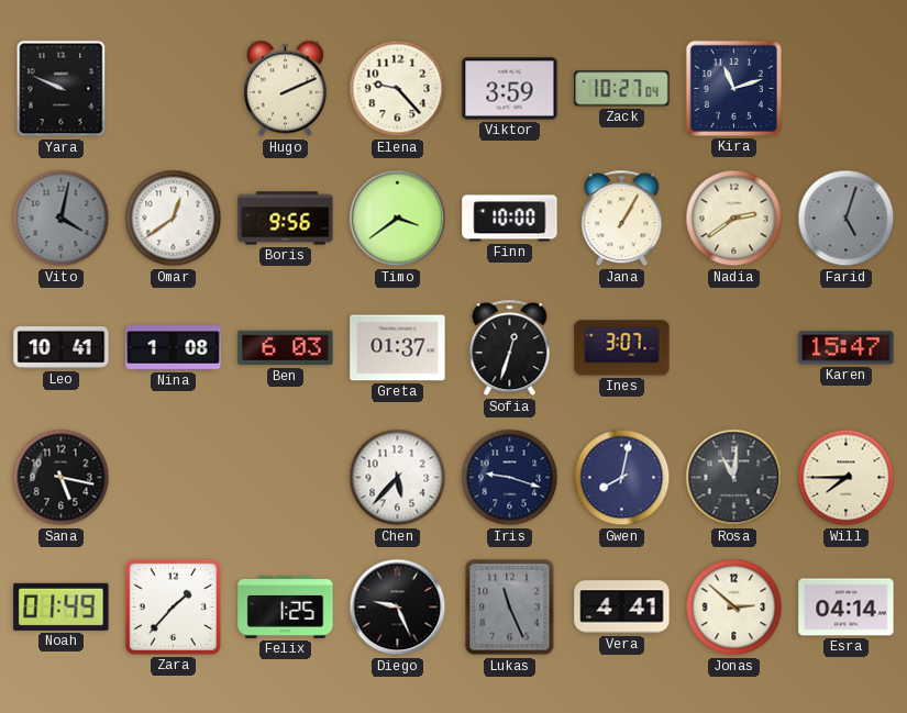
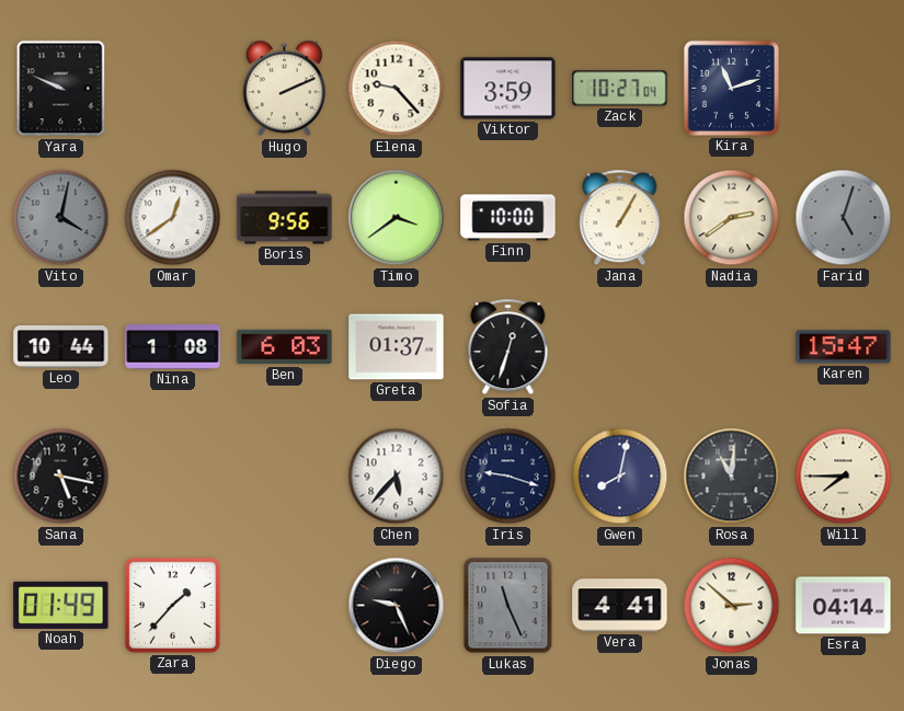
Leo: 10:41 -> 10:44
Ines: 3:07 -> none
Felix: 1:25 -> none
